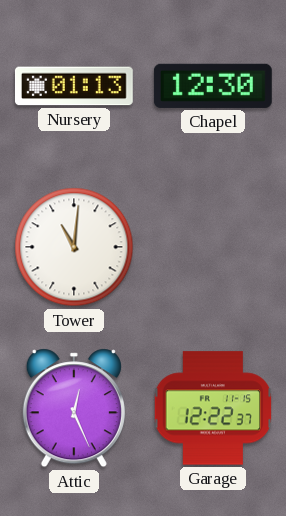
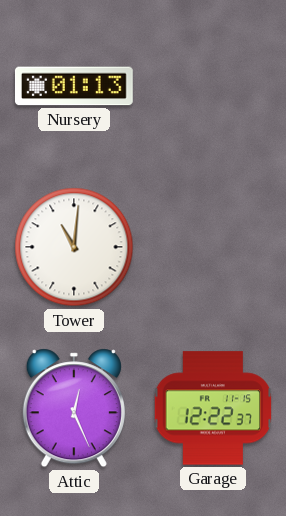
Chapel: 12:30 -> none
